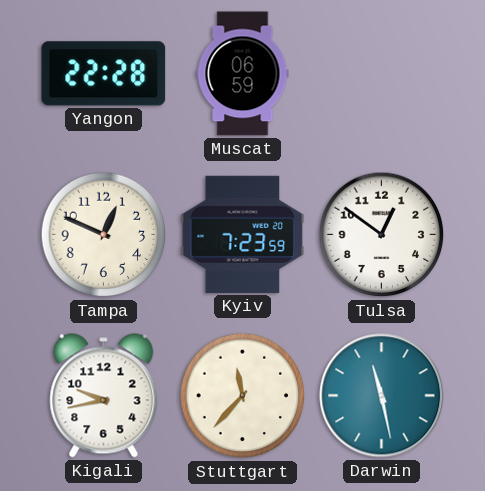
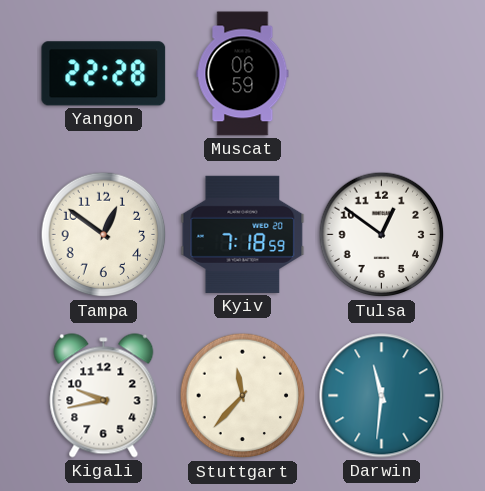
Tampa: 12:49 -> 12:51
Kyiv: 7:23 -> 7:18
Darwin: 11:28 -> 11:31
